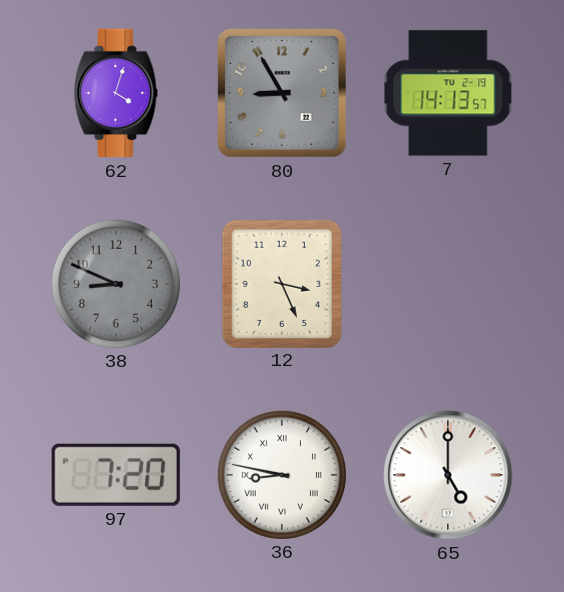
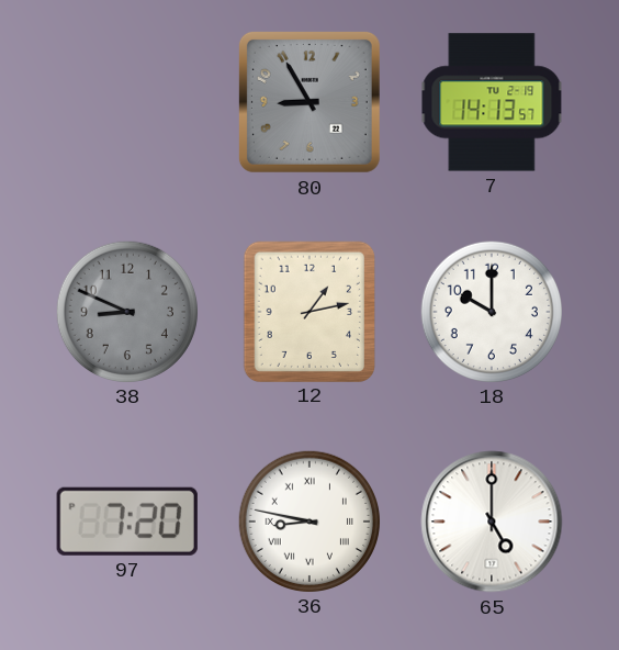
62: 4:03 -> none
12: 3:26 -> 1:13
18: none -> 10:00
